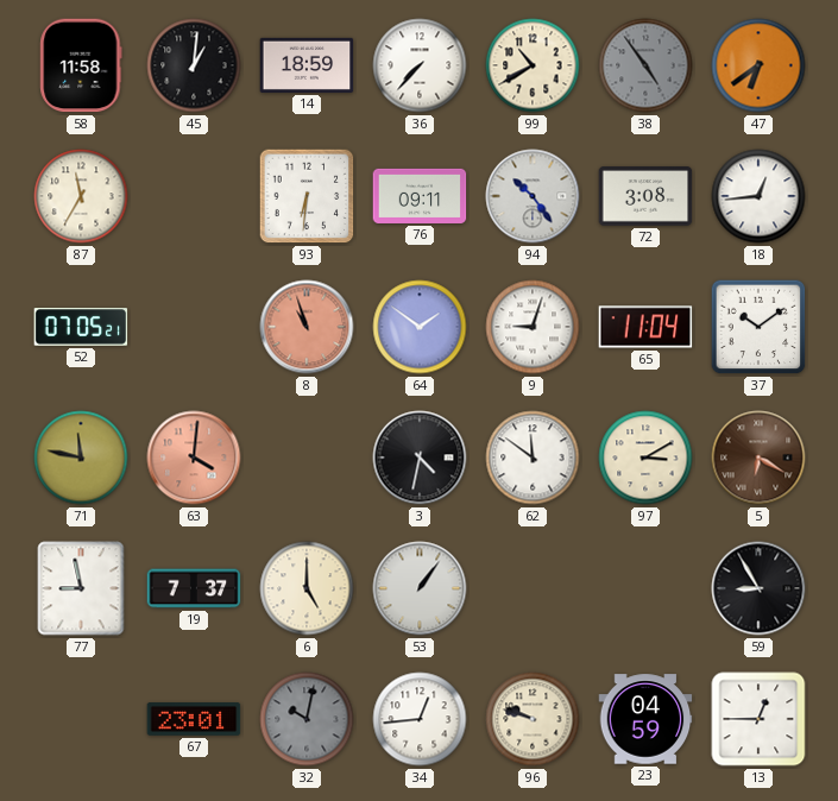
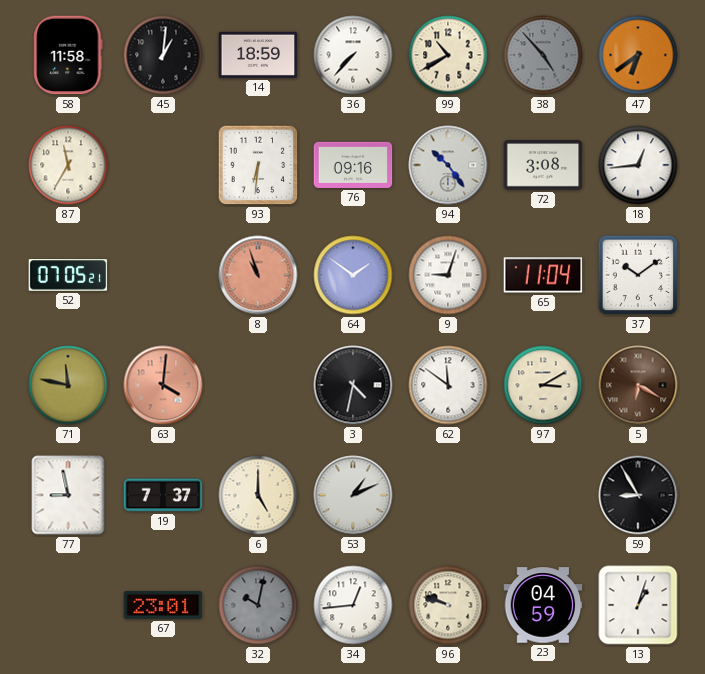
38: 4:54 -> 4:53
76: 09:11 -> 09:16
53: 1:06 -> 1:11
13: 12:45 -> 1:03
